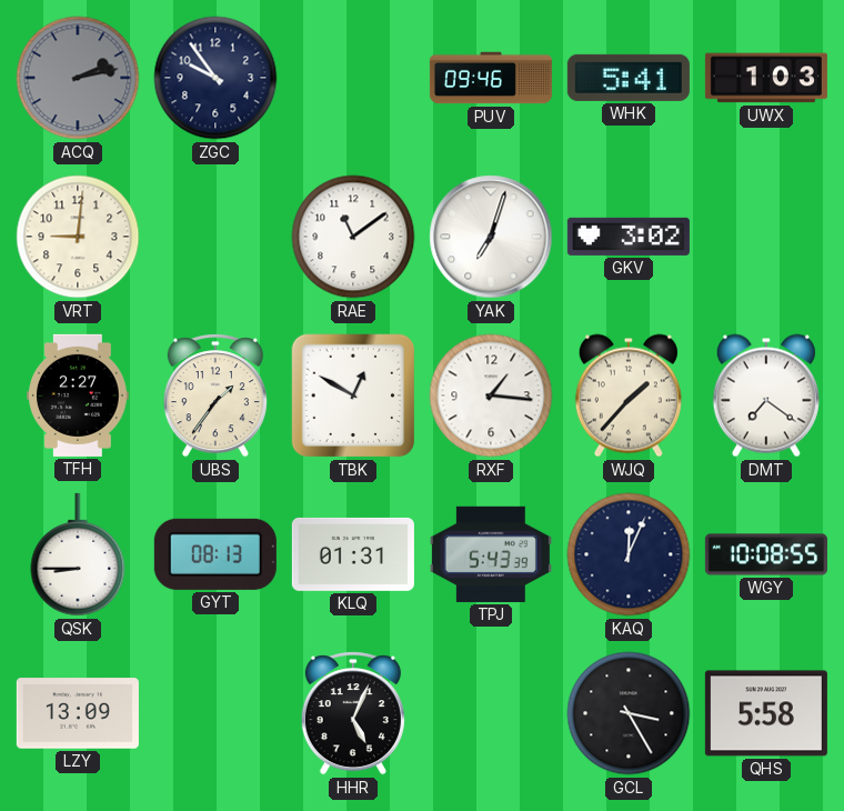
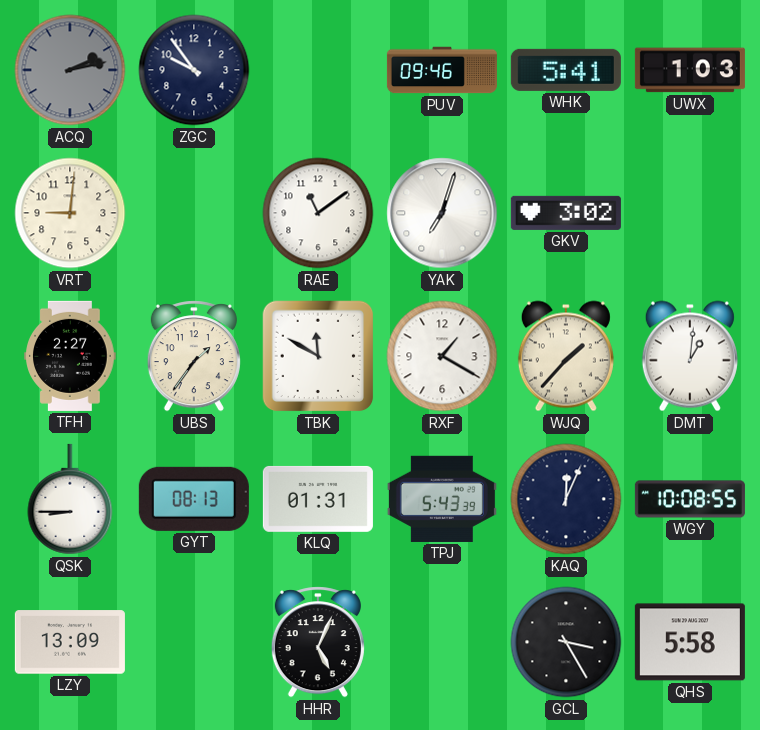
TBK: 12:50 -> 11:50
RXF: 1:16 -> 1:20
DMT: 7:21 -> 1:01
